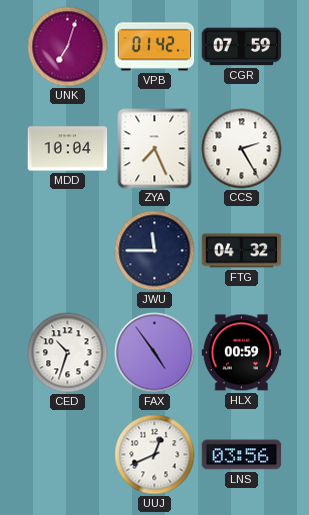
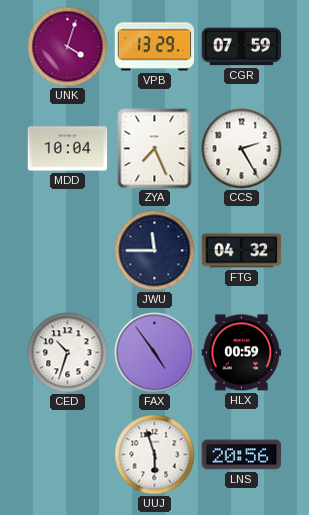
UNK: 7:03 -> 4:03
VPB: 01:42 -> 13:29
UUJ: 12:41 -> 5:57
LNS: 03:56 -> 20:56
